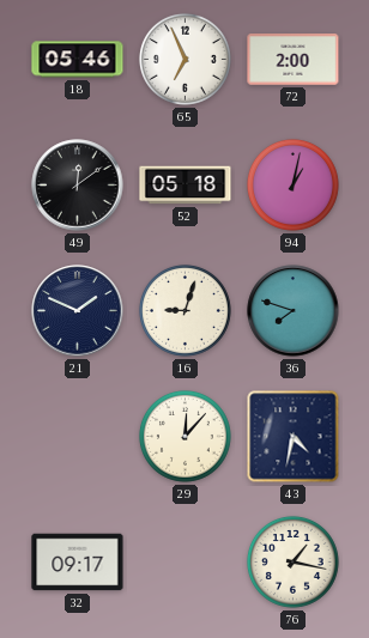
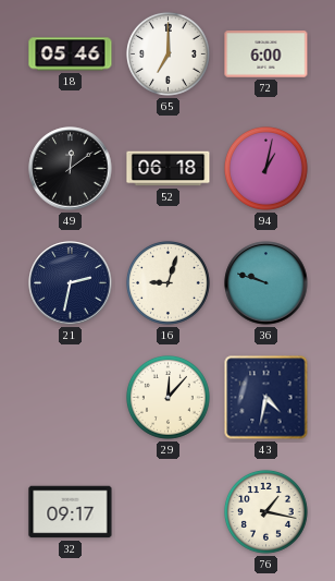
65: 6:56 -> 7:00
72: 2:00 -> 6:00
52: 05:18 -> 06:18
21: 1:49 -> 2:32
36: 7:48 -> 9:48
